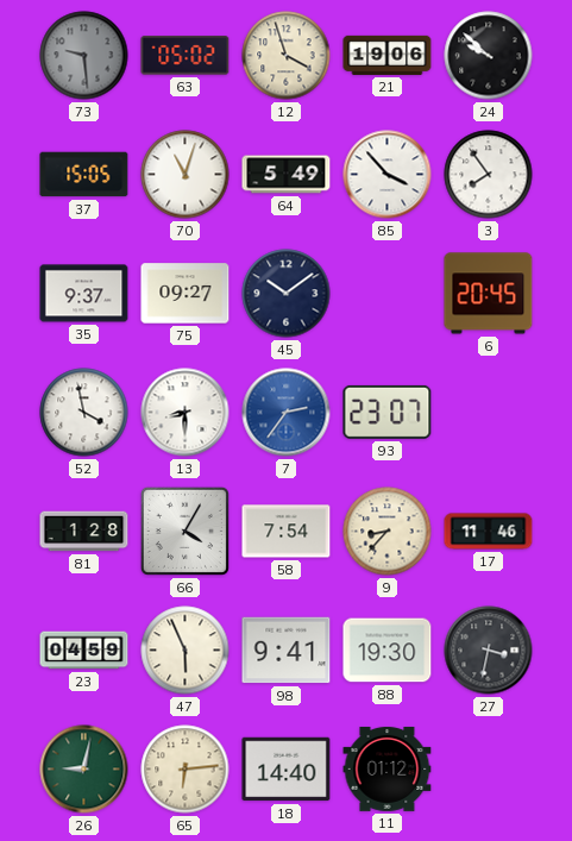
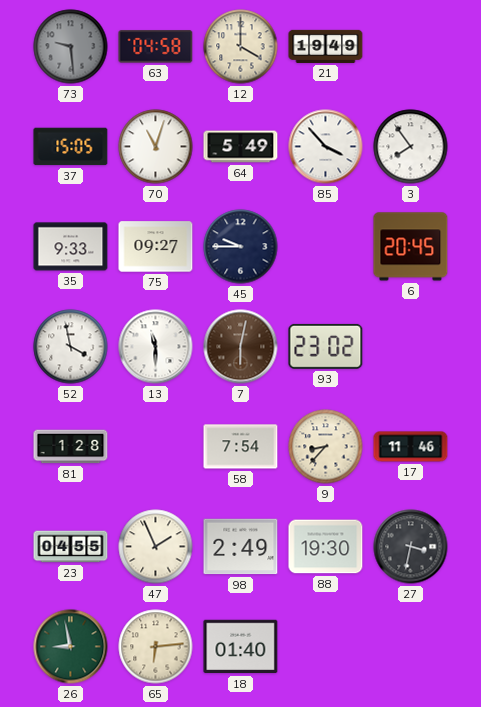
63: 05:02 -> 04:58
12: 3:57 -> 4:00
21: 19:06 -> 19:49
24: 9:52 -> none
35: 9:37 -> 9:33
45: 10:09 -> 9:45
13: 8:30 -> 11:30
7: 2:36 -> 6:02
7 dial: blue -> brown
93: 23:07 -> 23:02
66: 4:05 -> none
23: 04:59 -> 04:55
47: 5:56 -> 1:56
98: 9:41 -> 2:49
26: 9:02 -> 8:58
18: 14:40 -> 01:40
11: 01:12 -> none
